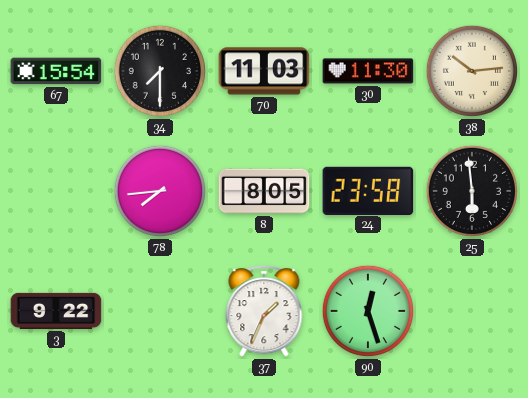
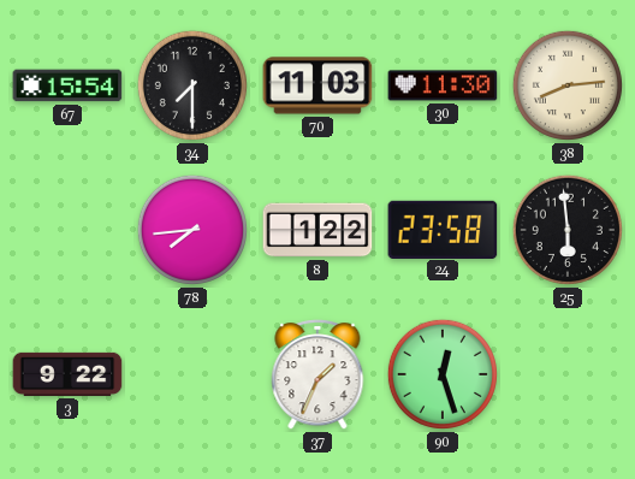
38: 10:14 -> 8:14
8: 8:05 -> 1:22
